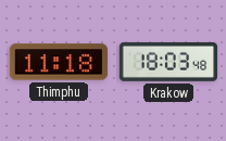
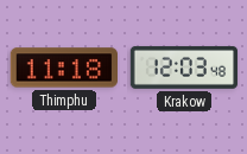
Krakow: 18:03 -> 12:03
